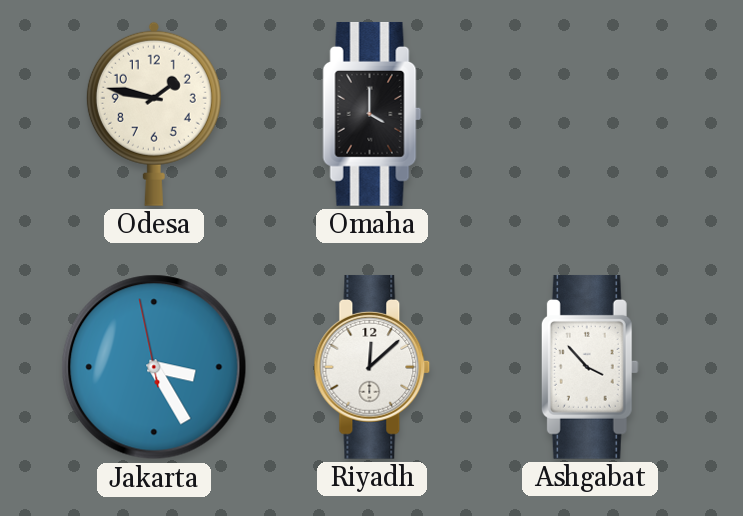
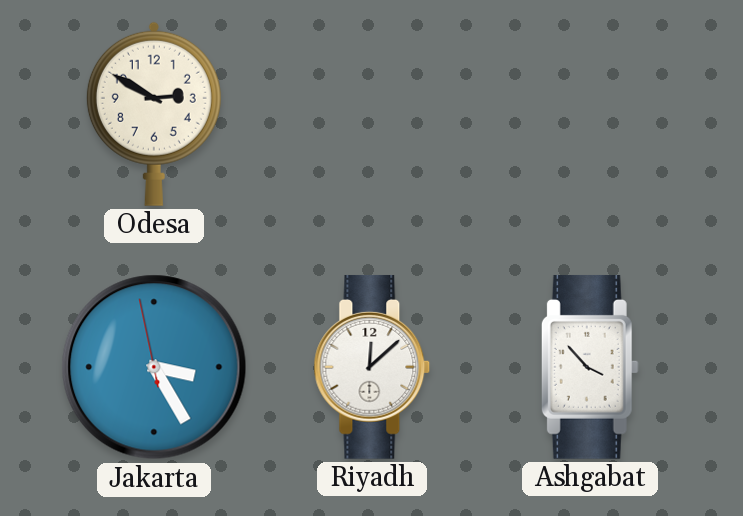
Odesa: 1:47 -> 2:50
Omaha: 4:00 -> none
